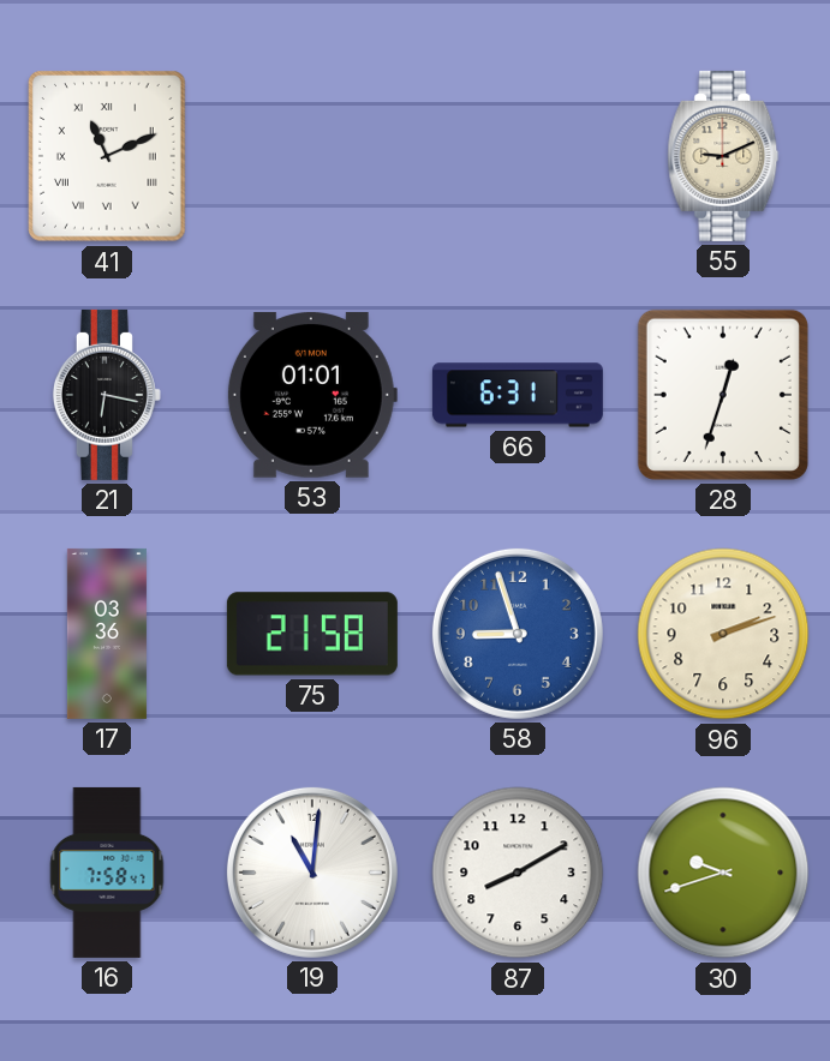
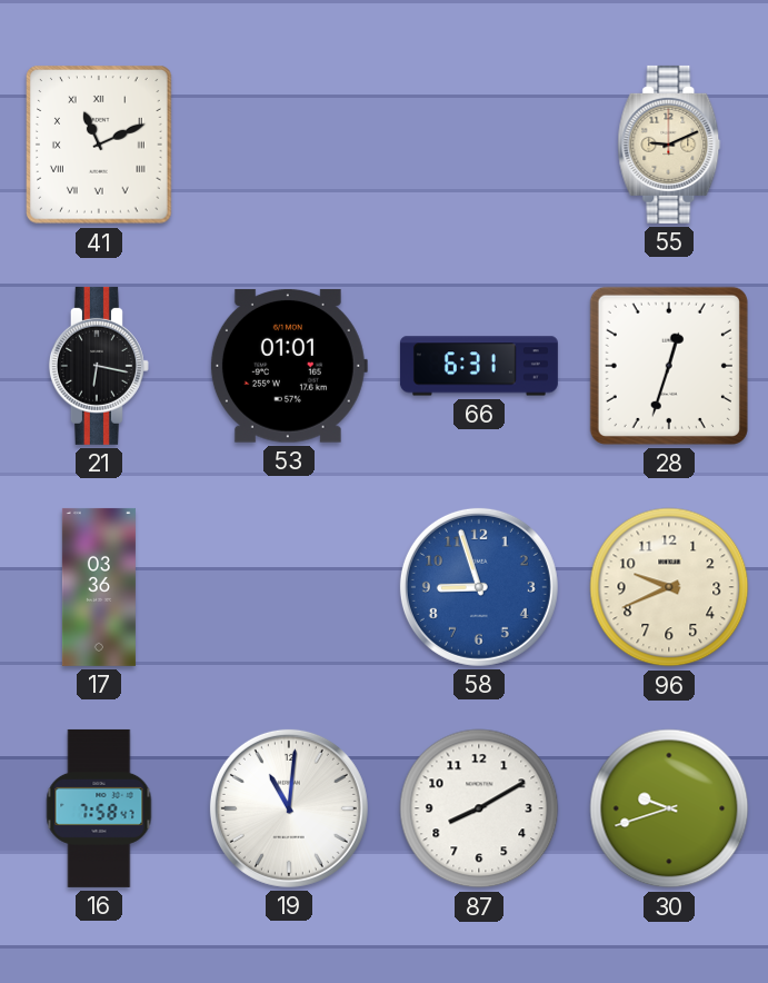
75: 21:58 -> none
96: 2:12 -> 9:41
